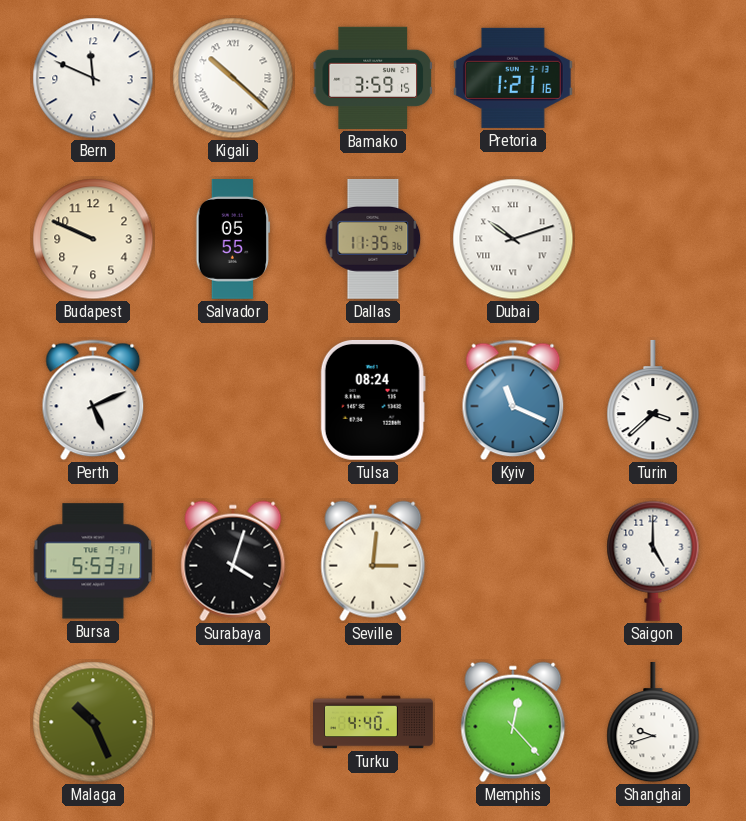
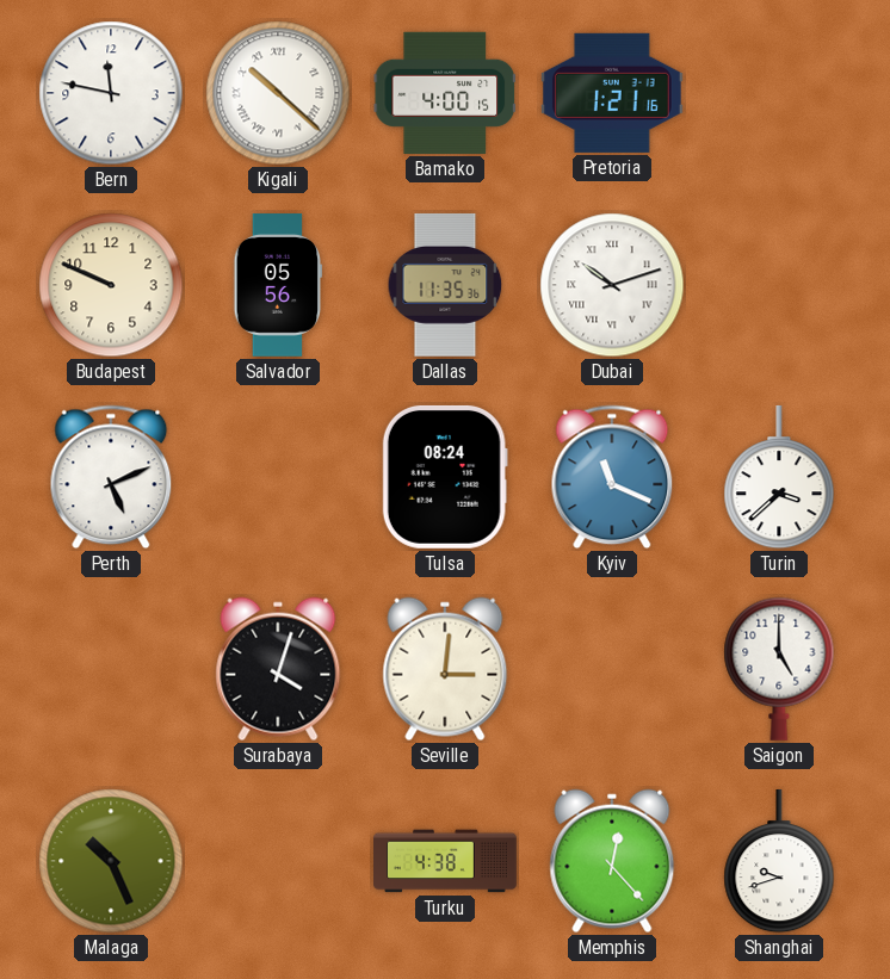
Bern: 11:49 -> 11:47
Bamako: 3:59 -> 4:00
Salvador: 05:55 -> 05:56
Bursa: 5:53 -> none
Turku: 4:40 -> 4:38
